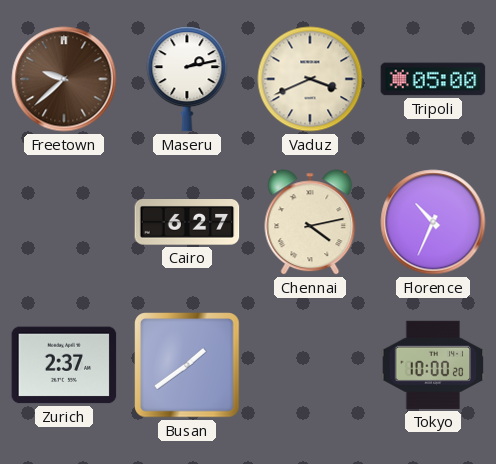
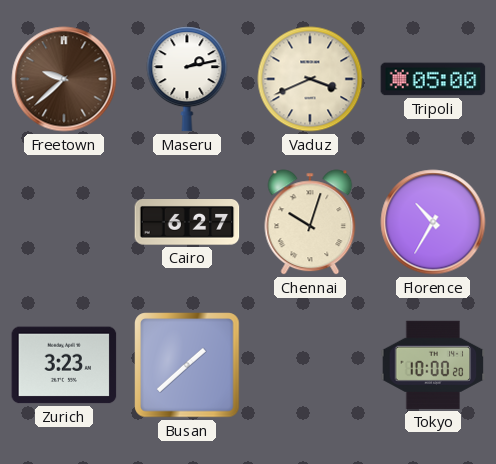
Chennai: 4:13 -> 10:03
Florence: 10:34 -> 10:35
Zurich: 2:37 -> 3:23
Busan: 1:39 -> 1:38
